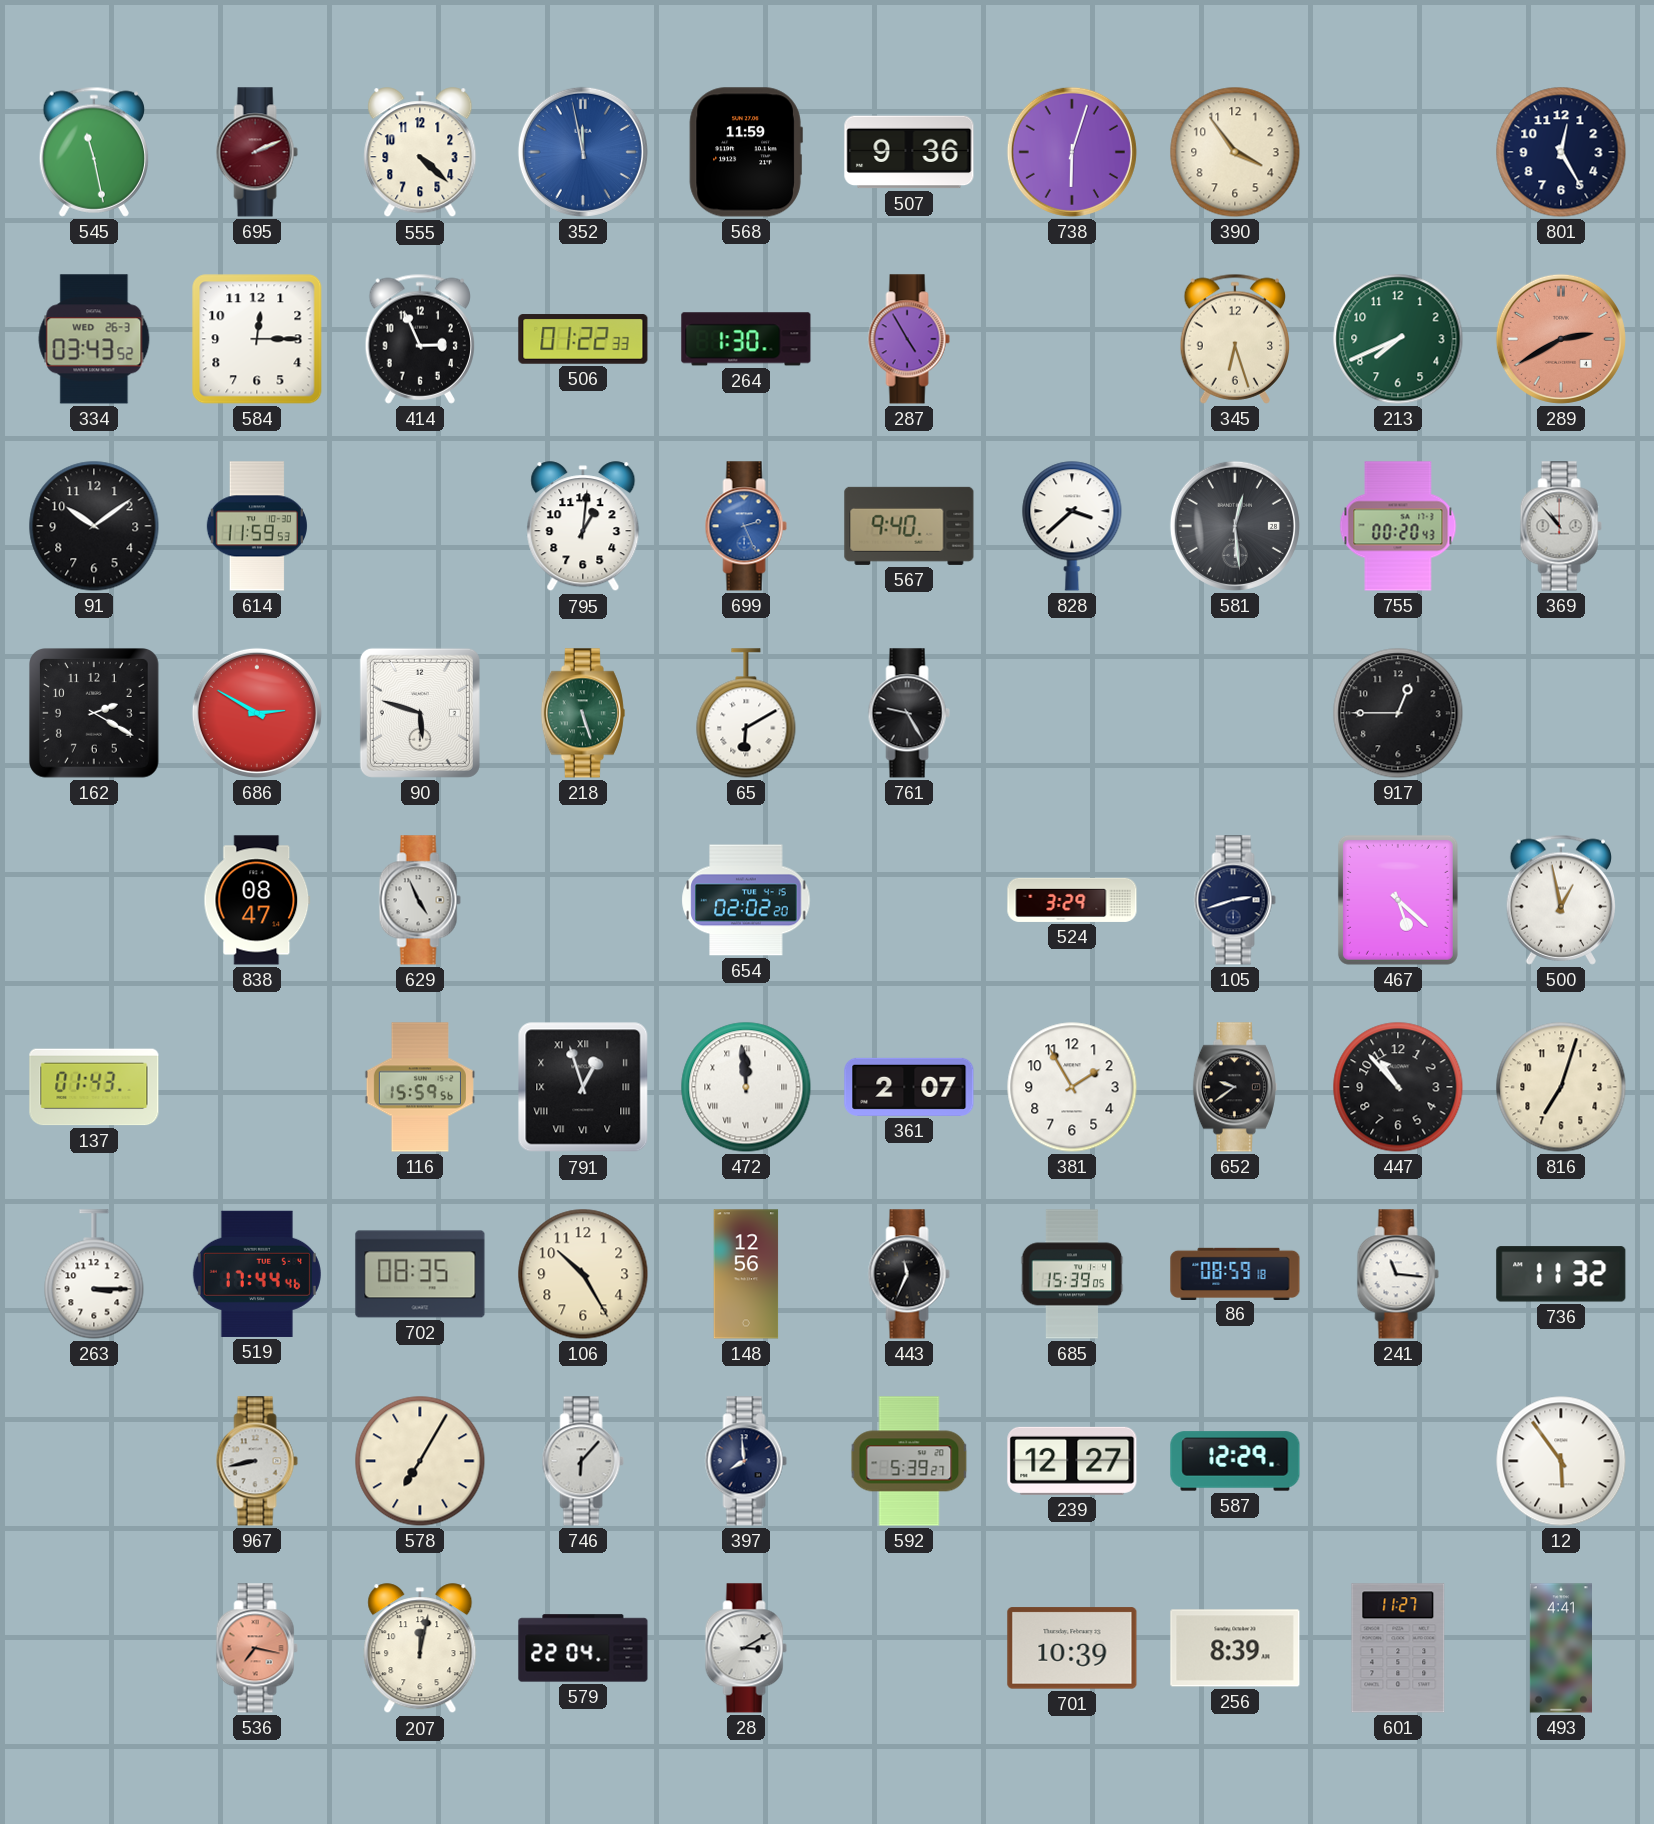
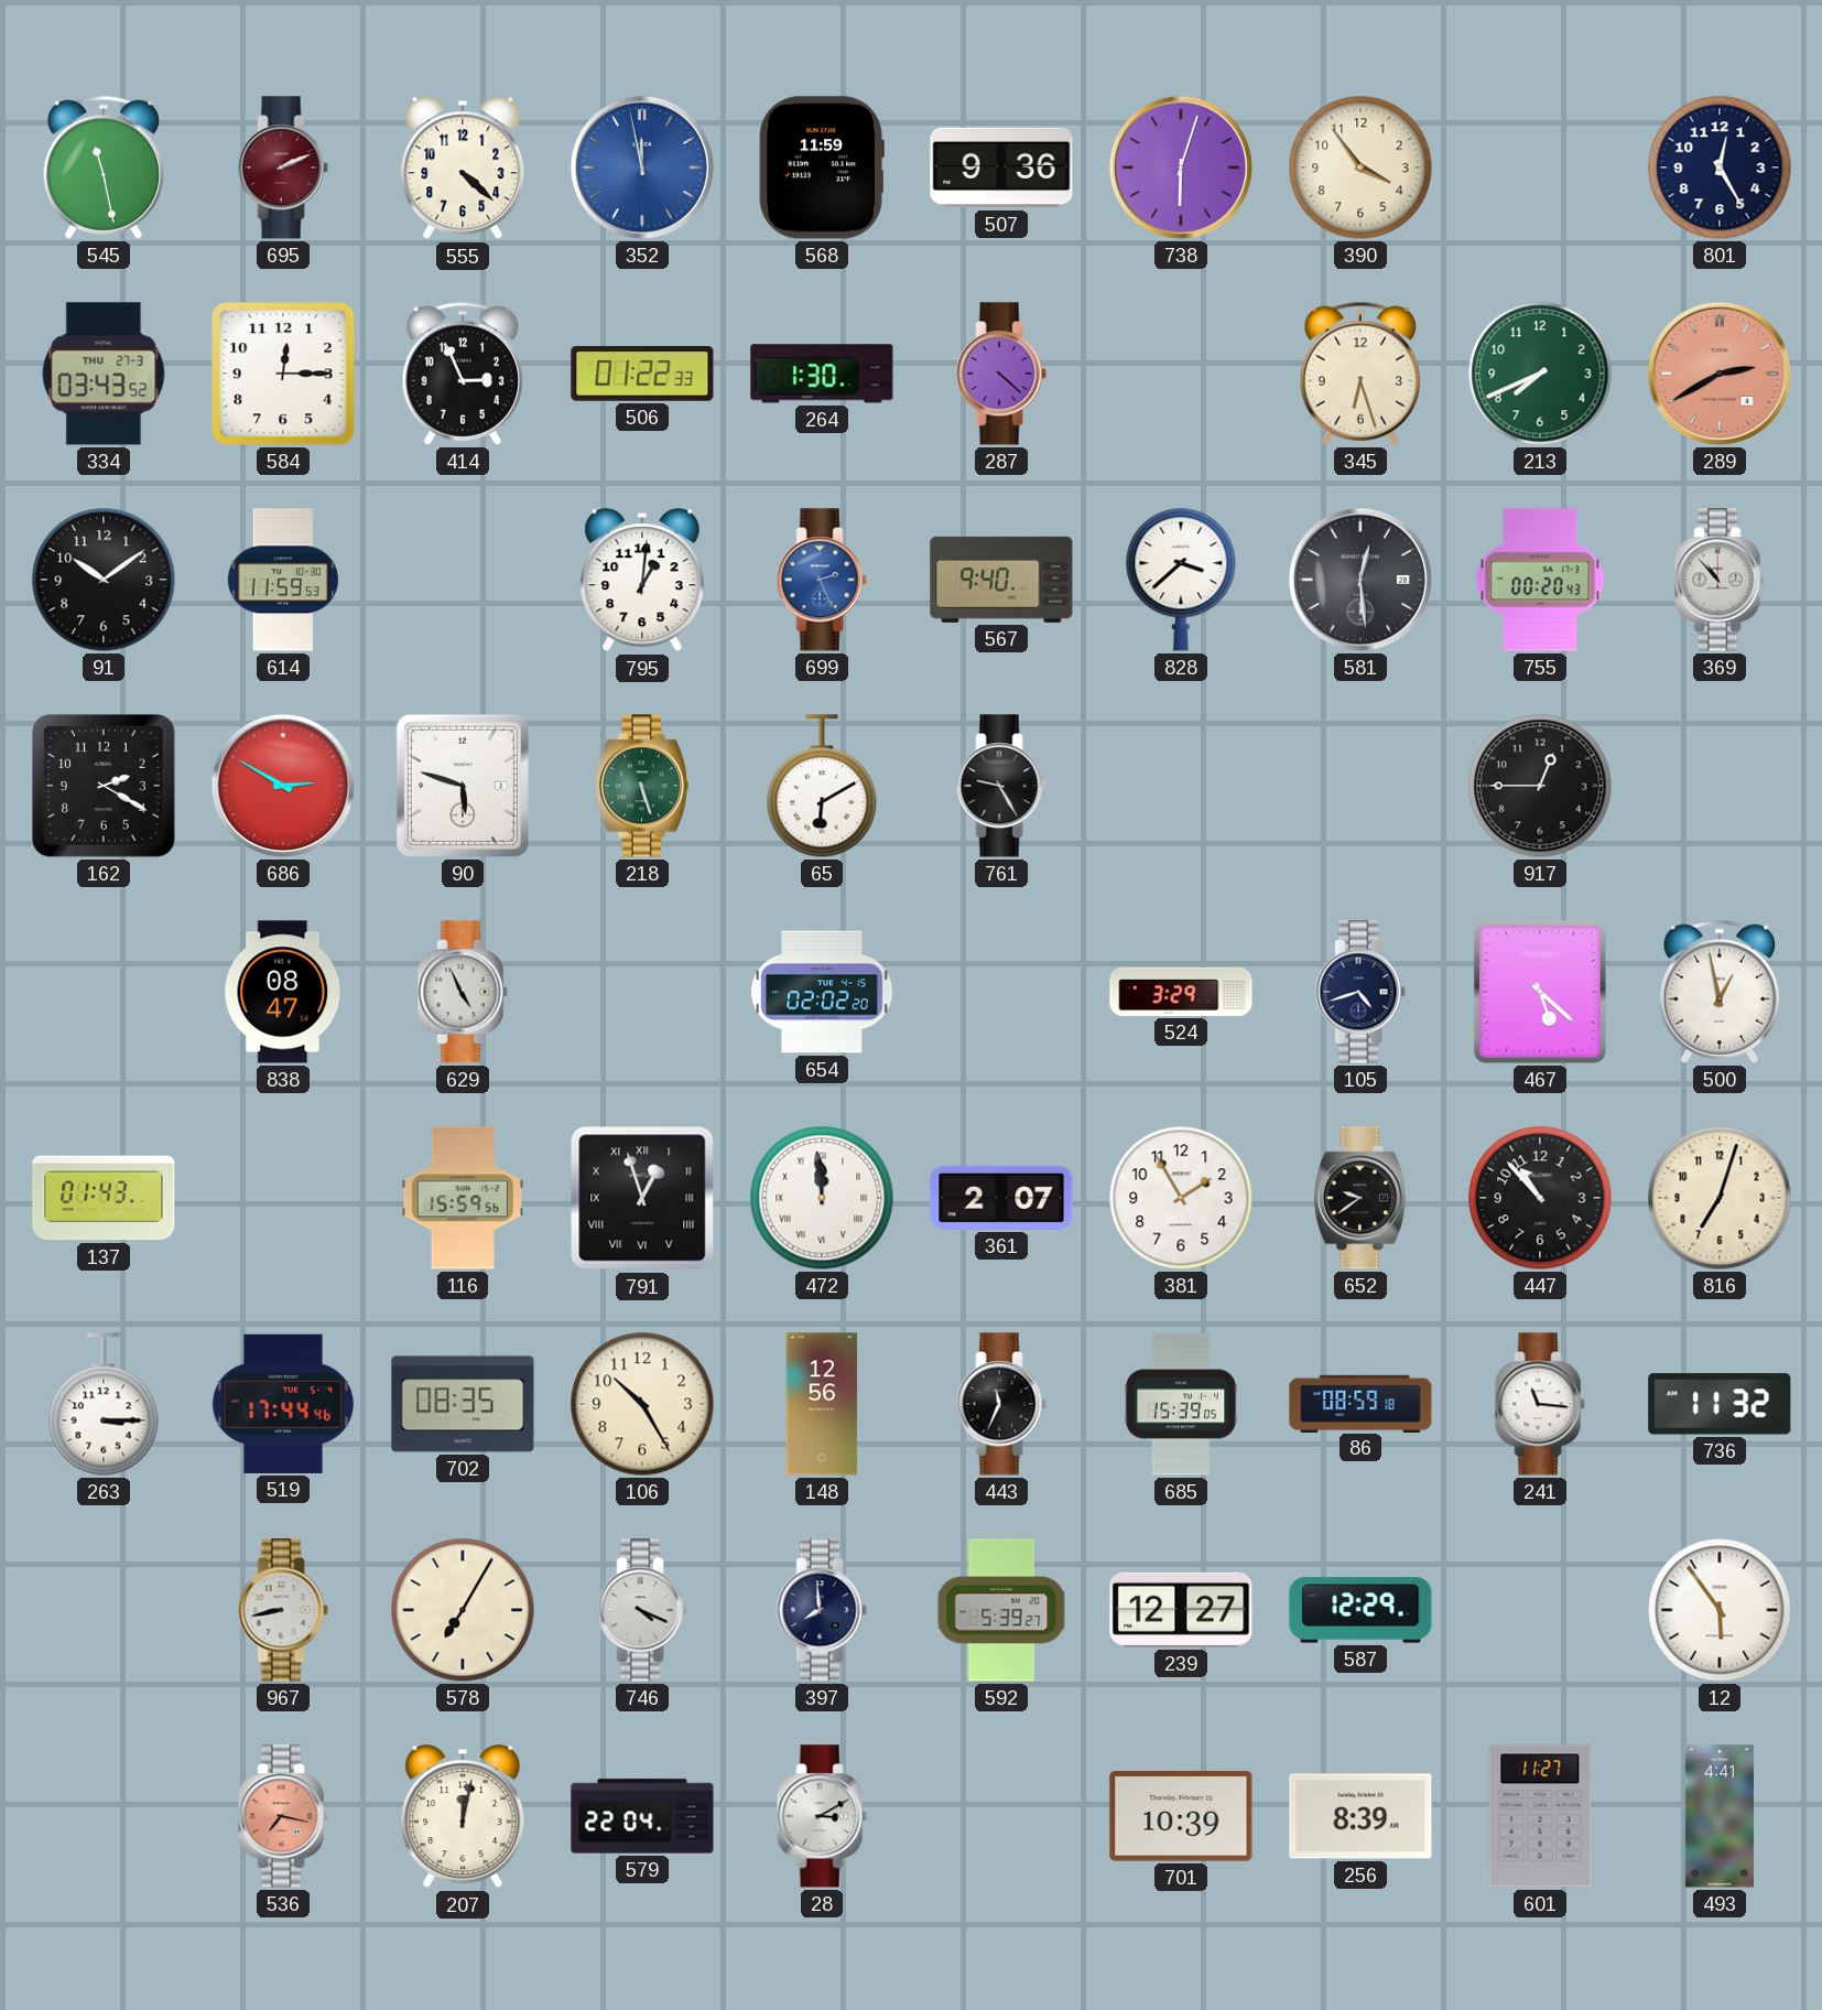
334 date: WED 26-3 -> THU 27-3
287: 4:55 -> 4:22
105: 2:42 -> 4:42
746: 6:07 -> 4:19
